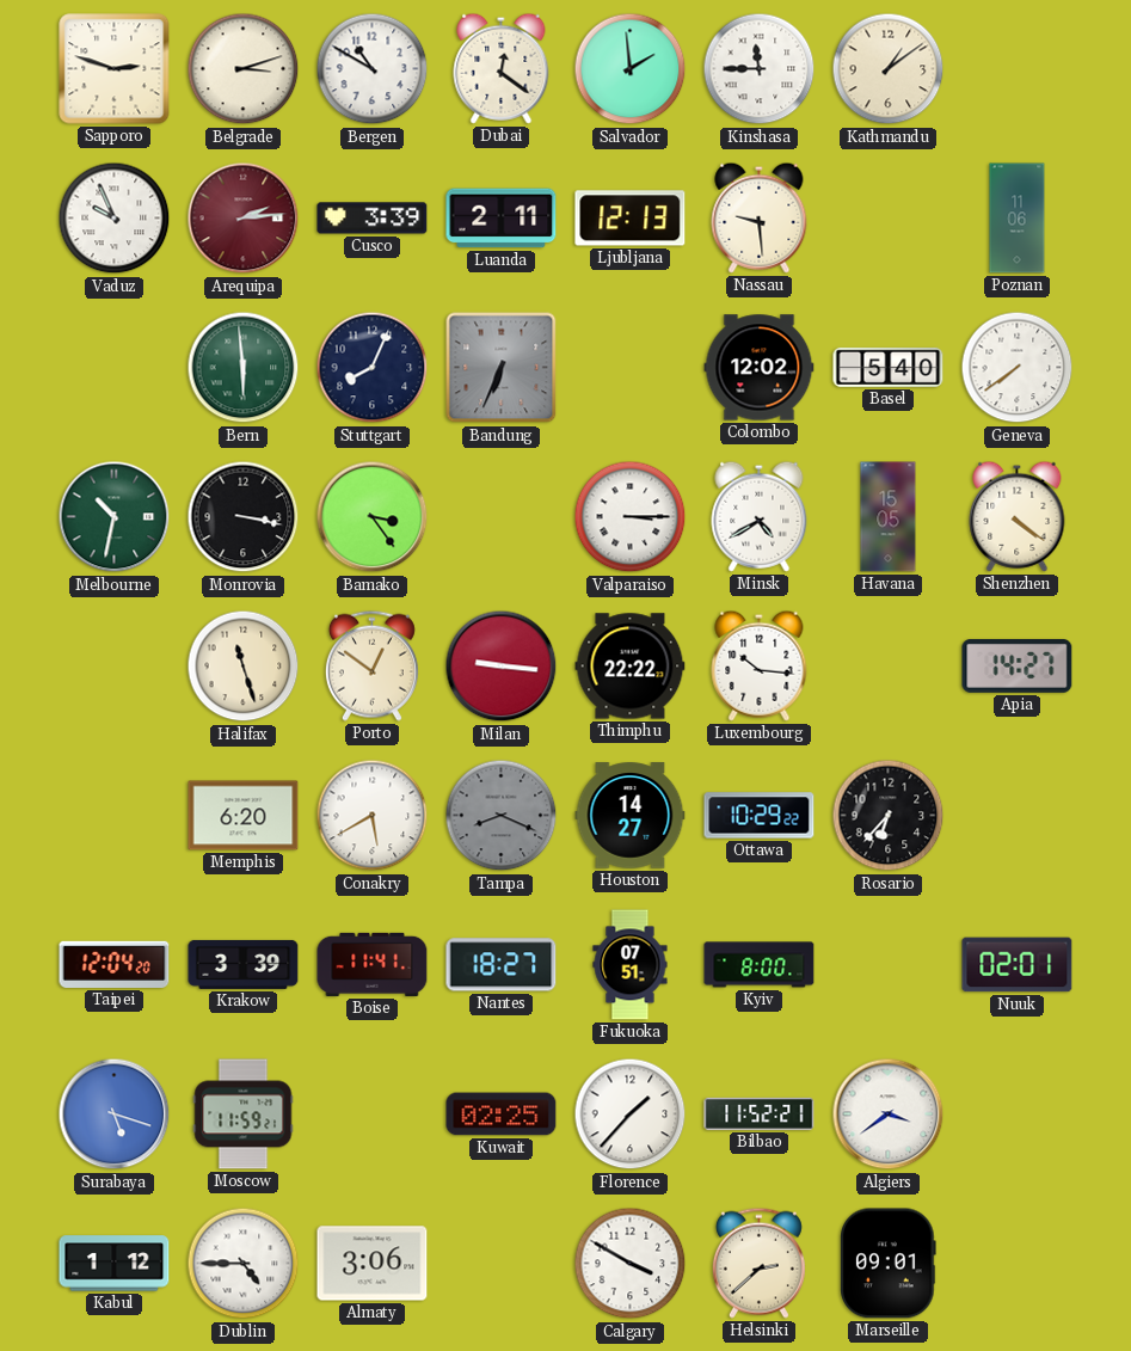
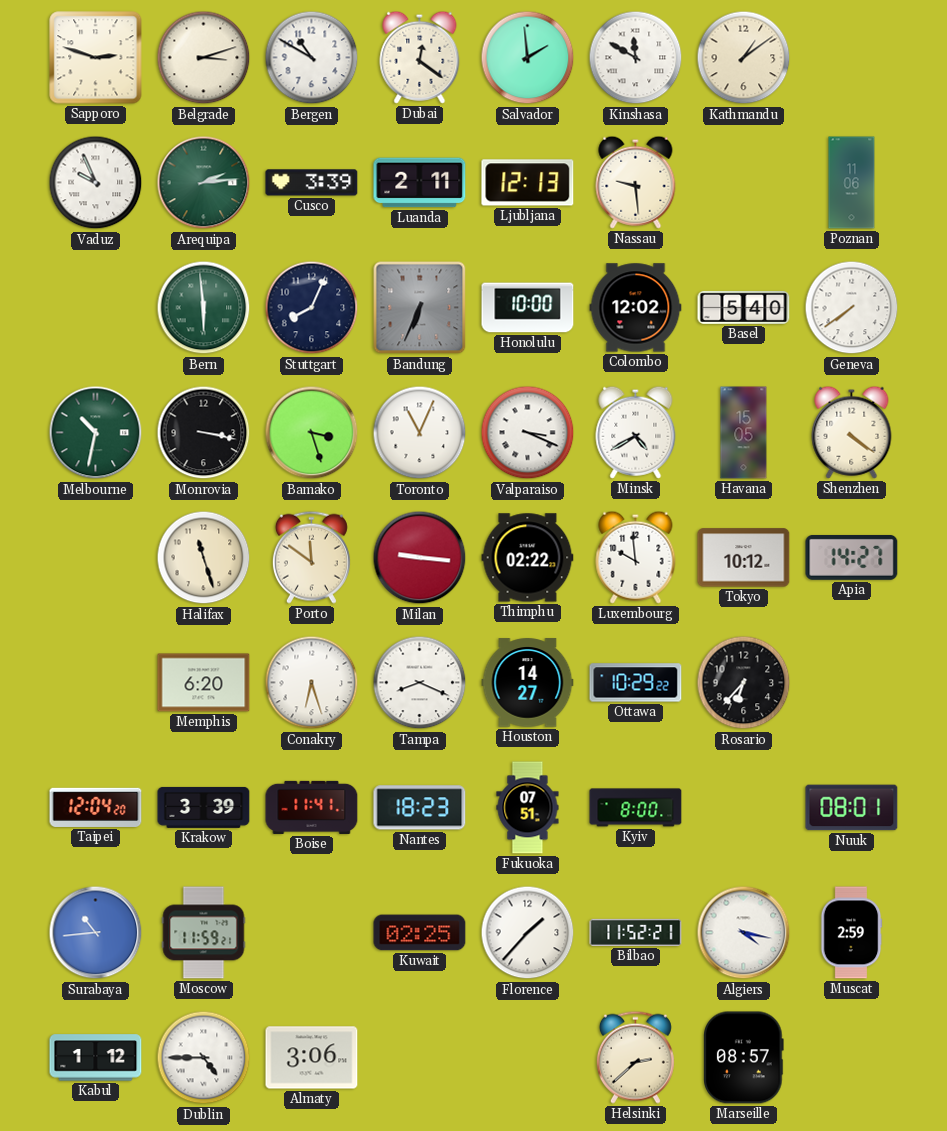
Kinshasa: 11:45 -> 11:50
Arequipa dial: burgundy -> green
Honolulu: none -> 10:00
Bamako: 3:24 -> 3:27
Toronto: none -> 11:04
Valparaiso: 3:15 -> 3:19
Porto: 12:51 -> 11:51
Thimphu: 22:22 -> 02:22
Luxembourg: 10:16 -> 9:59
Tokyo: none -> 10:12
Conakry: 5:40 -> 6:27
Tampa dial: grey -> white
Nantes: 18:27 -> 18:23
Nuuk: 02:01 -> 08:01
Surabaya: 5:18 -> 10:44
Algiers: 3:39 -> 4:17
Muscat: none -> 2:59
Calgary: 3:50 -> none
Marseille: 09:01 -> 08:57
